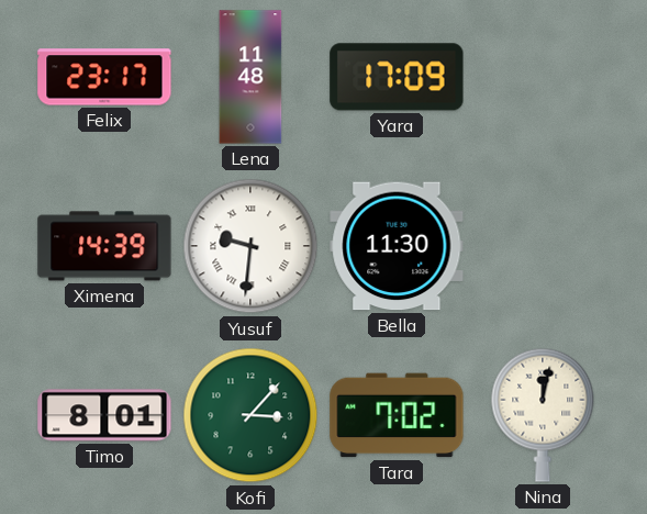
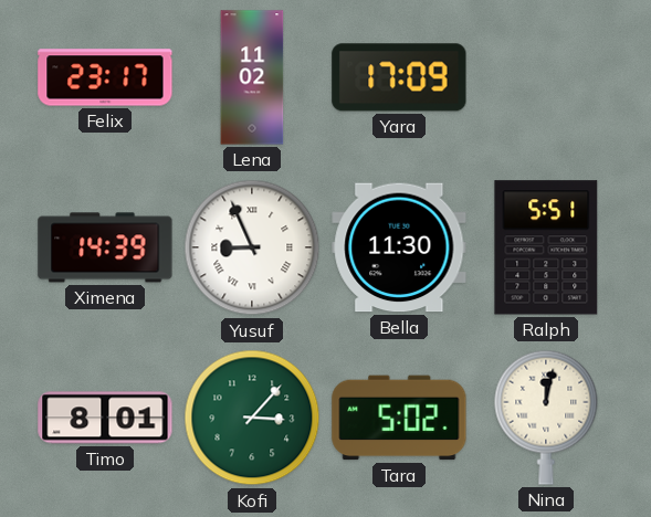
Lena: 11:48 -> 11:02
Yusuf: 9:31 -> 8:56
Ralph: none -> 5:51
Tara: 7:02 -> 5:02
